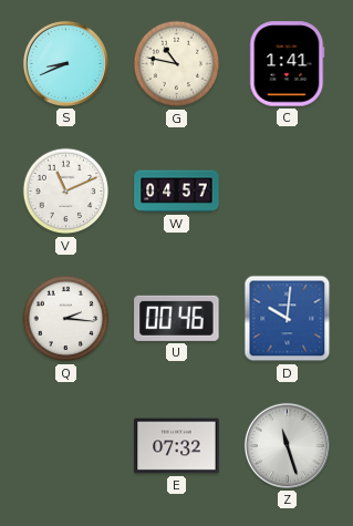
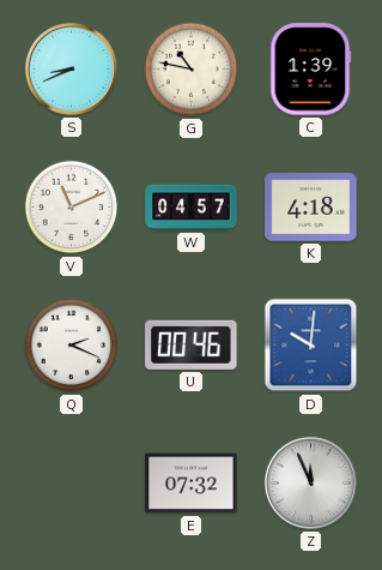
C: 1:41 -> 1:39
K: none -> 4:18
Q: 2:16 -> 2:19
Z: 11:27 -> 11:56
